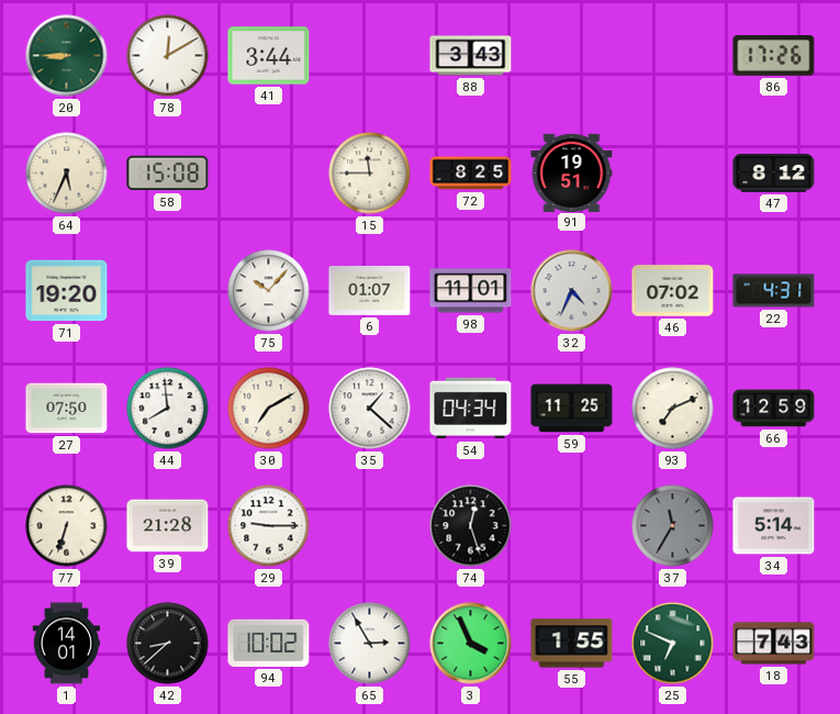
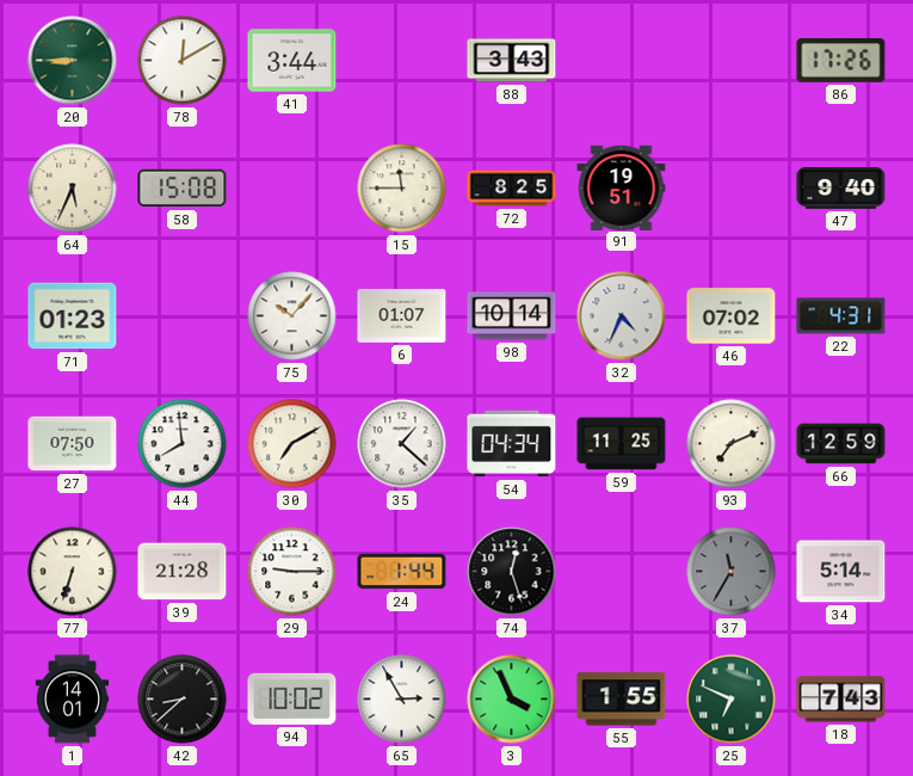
47: 8:12 -> 9:40
71: 19:20 -> 01:23
98: 11:01 -> 10:14
24: none -> 1:44
